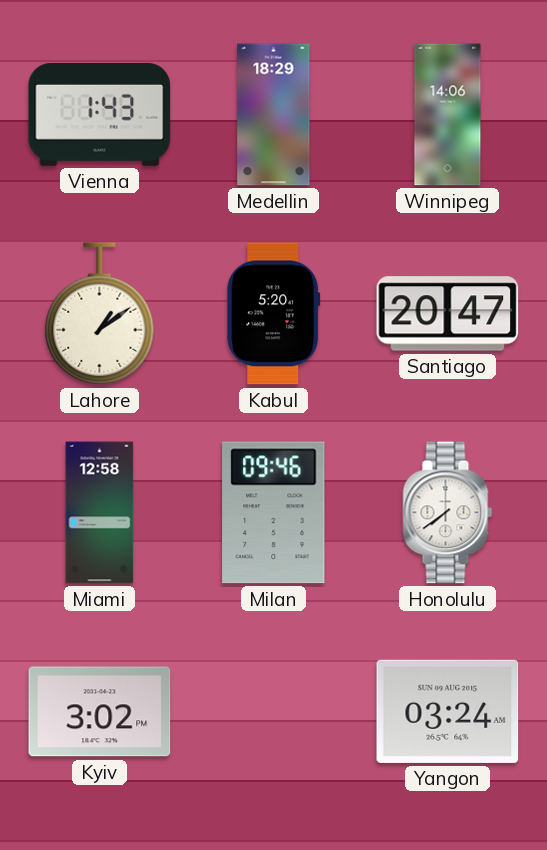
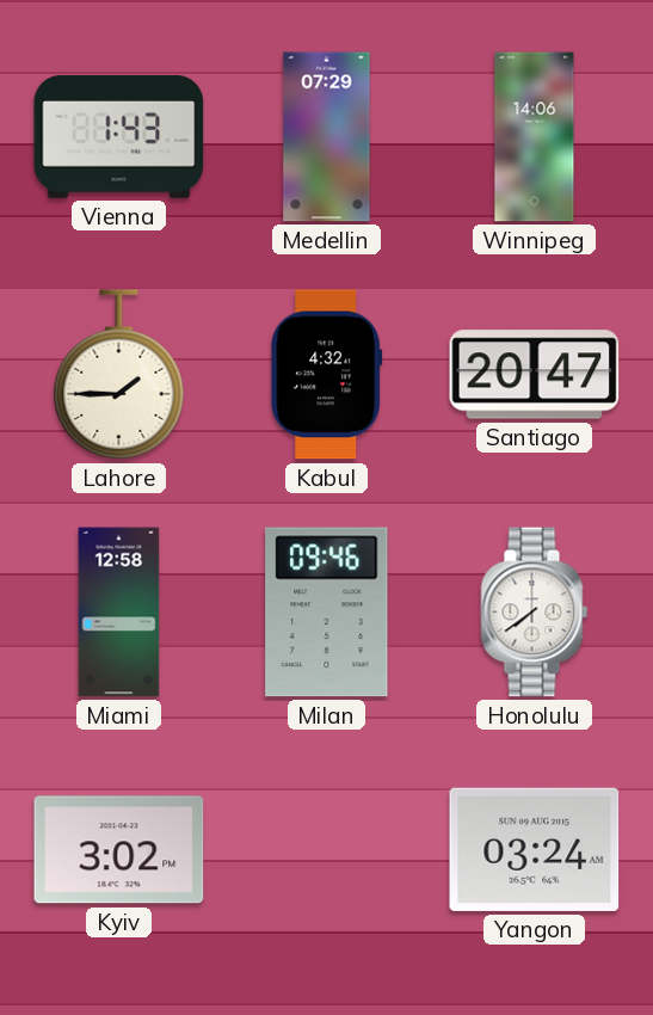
Medellin: 18:29 -> 07:29
Lahore: 1:09 -> 1:45
Kabul: 5:20 -> 4:32
